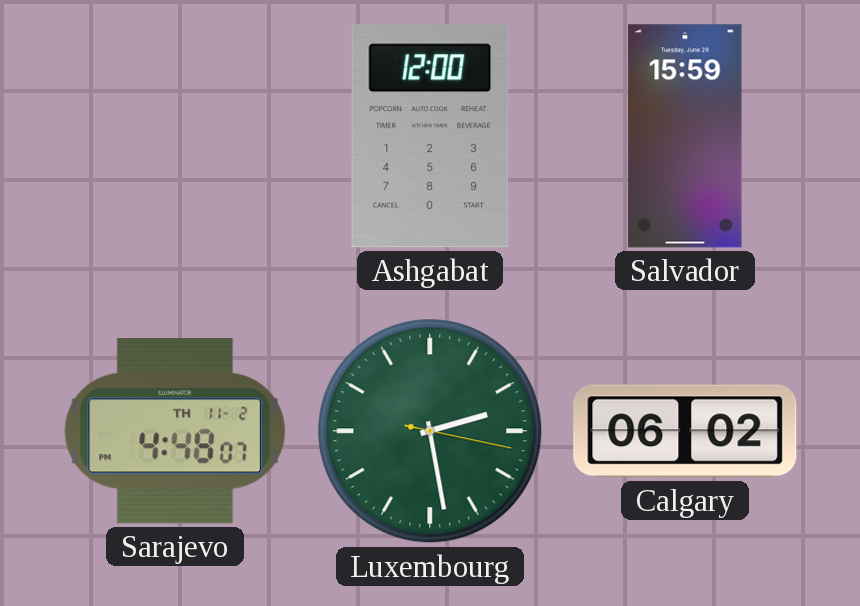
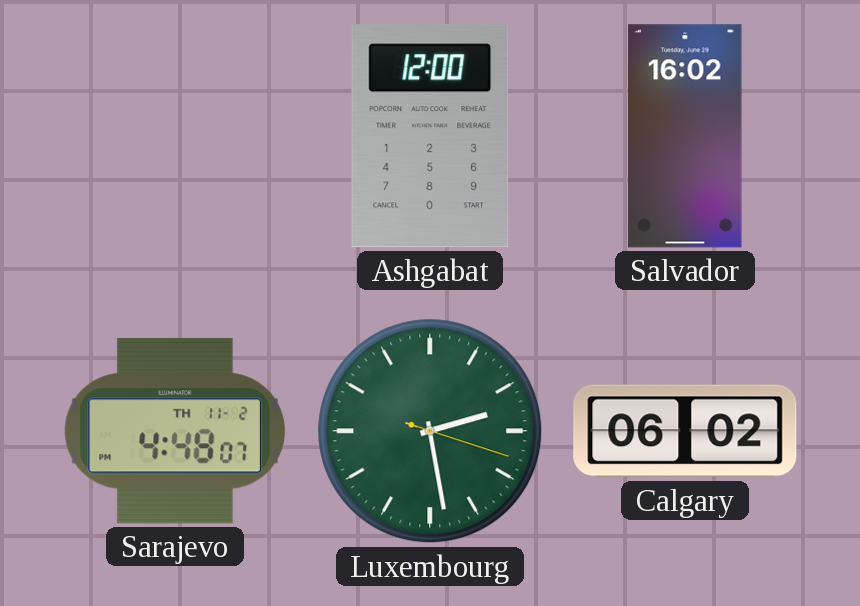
Salvador: 15:59 -> 16:02
Luxembourg: 2:28:17 -> 2:28:18
